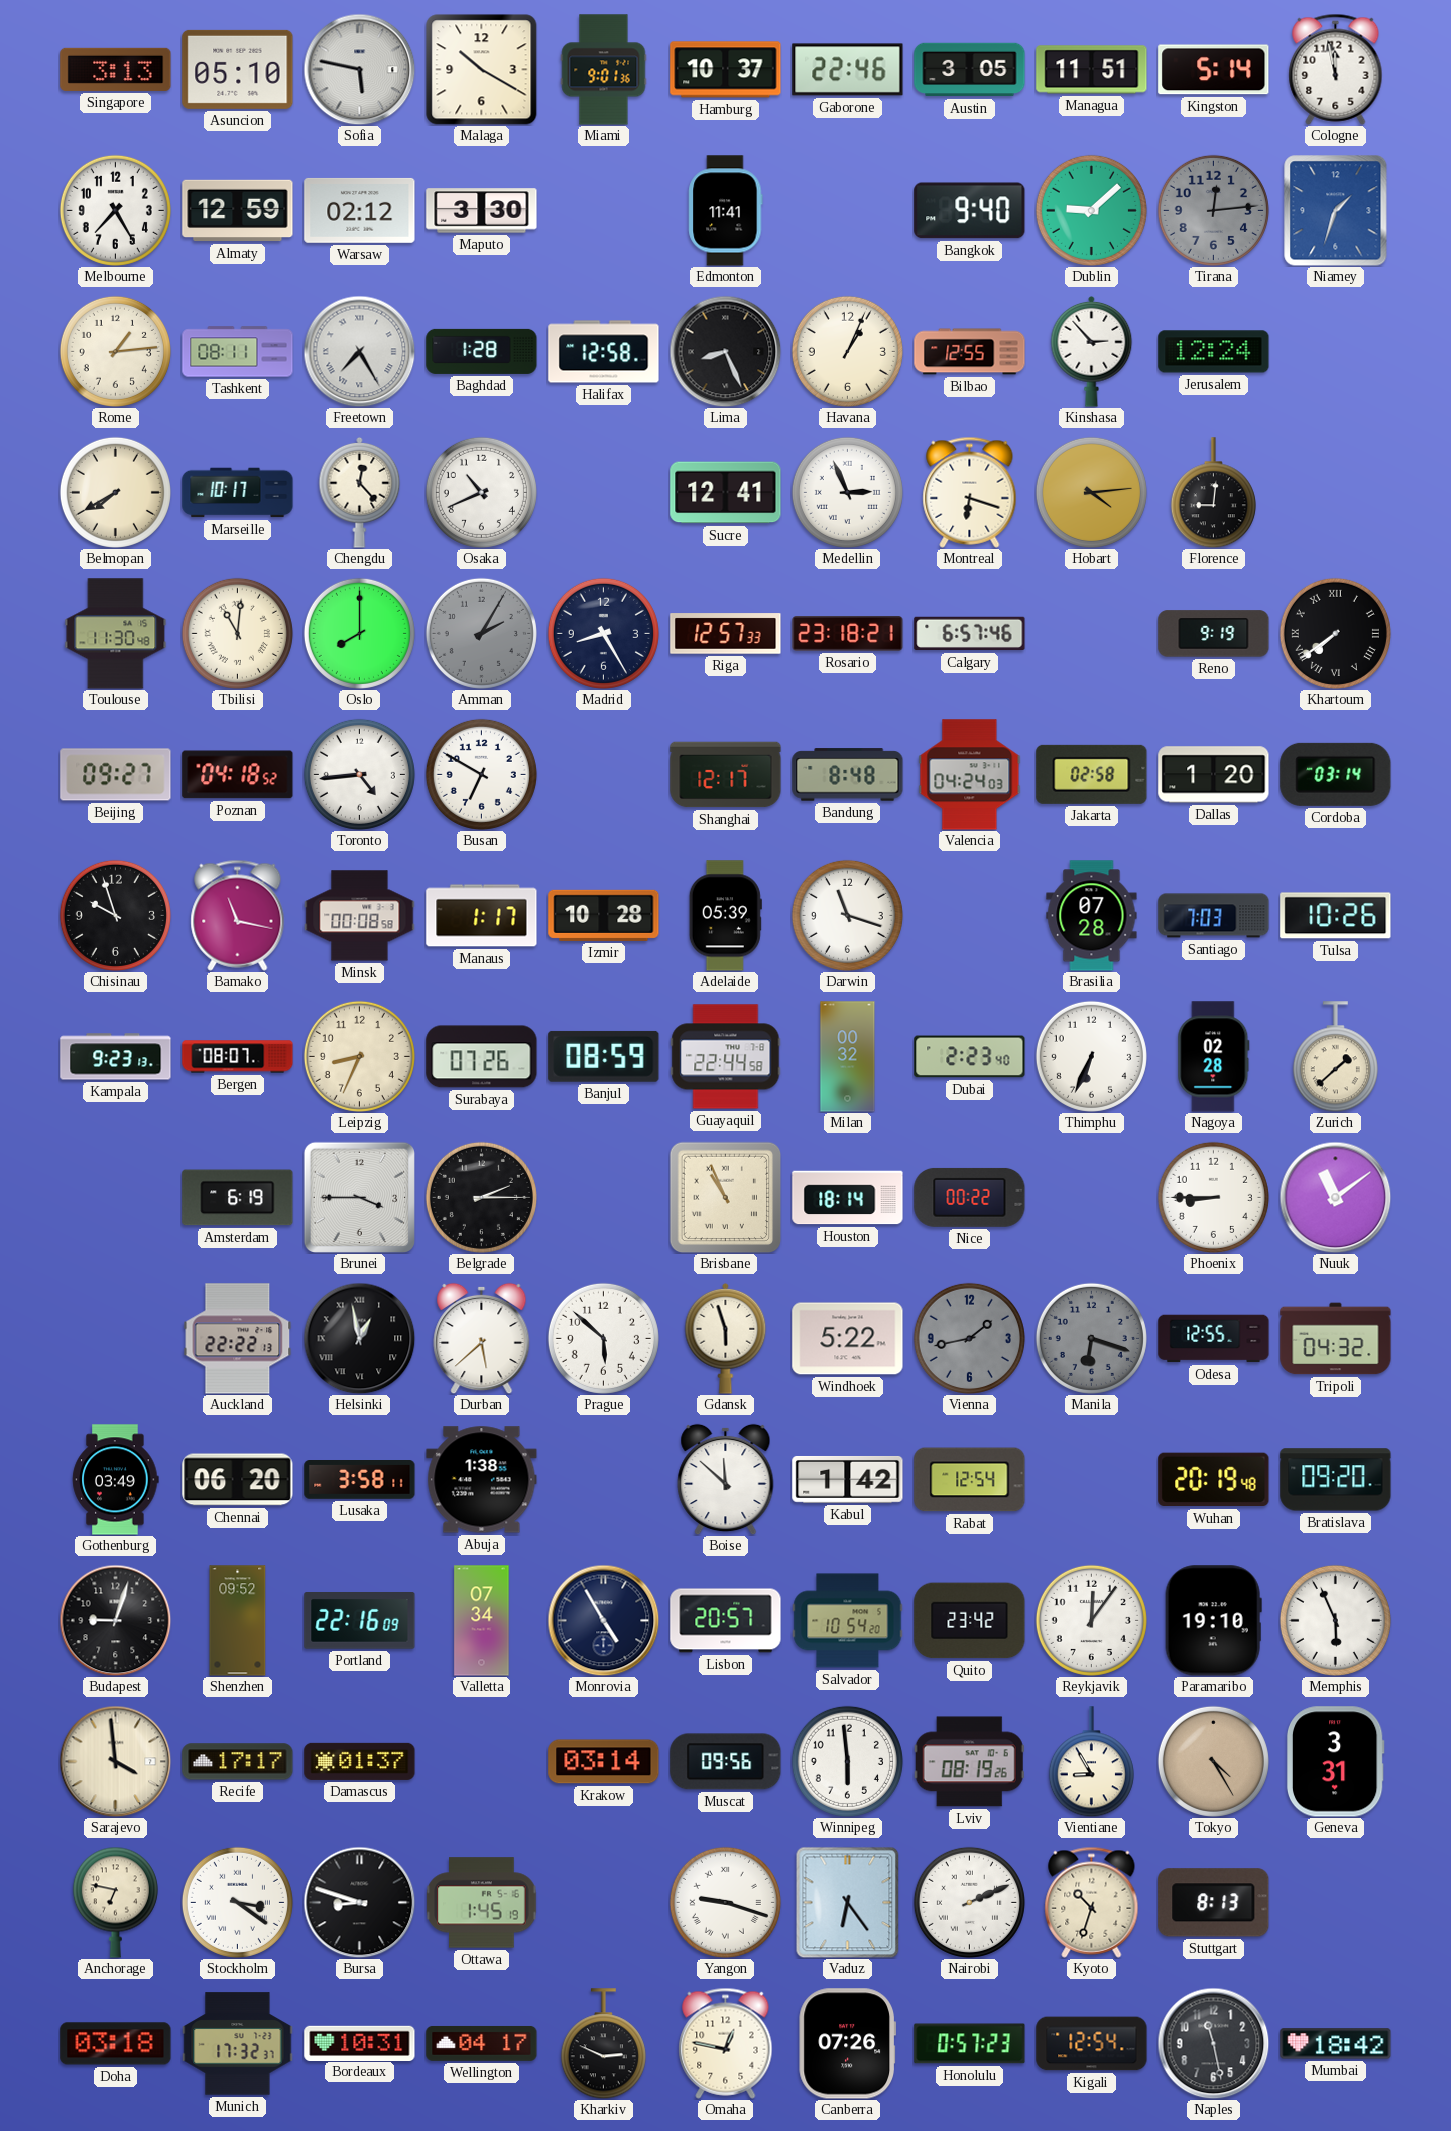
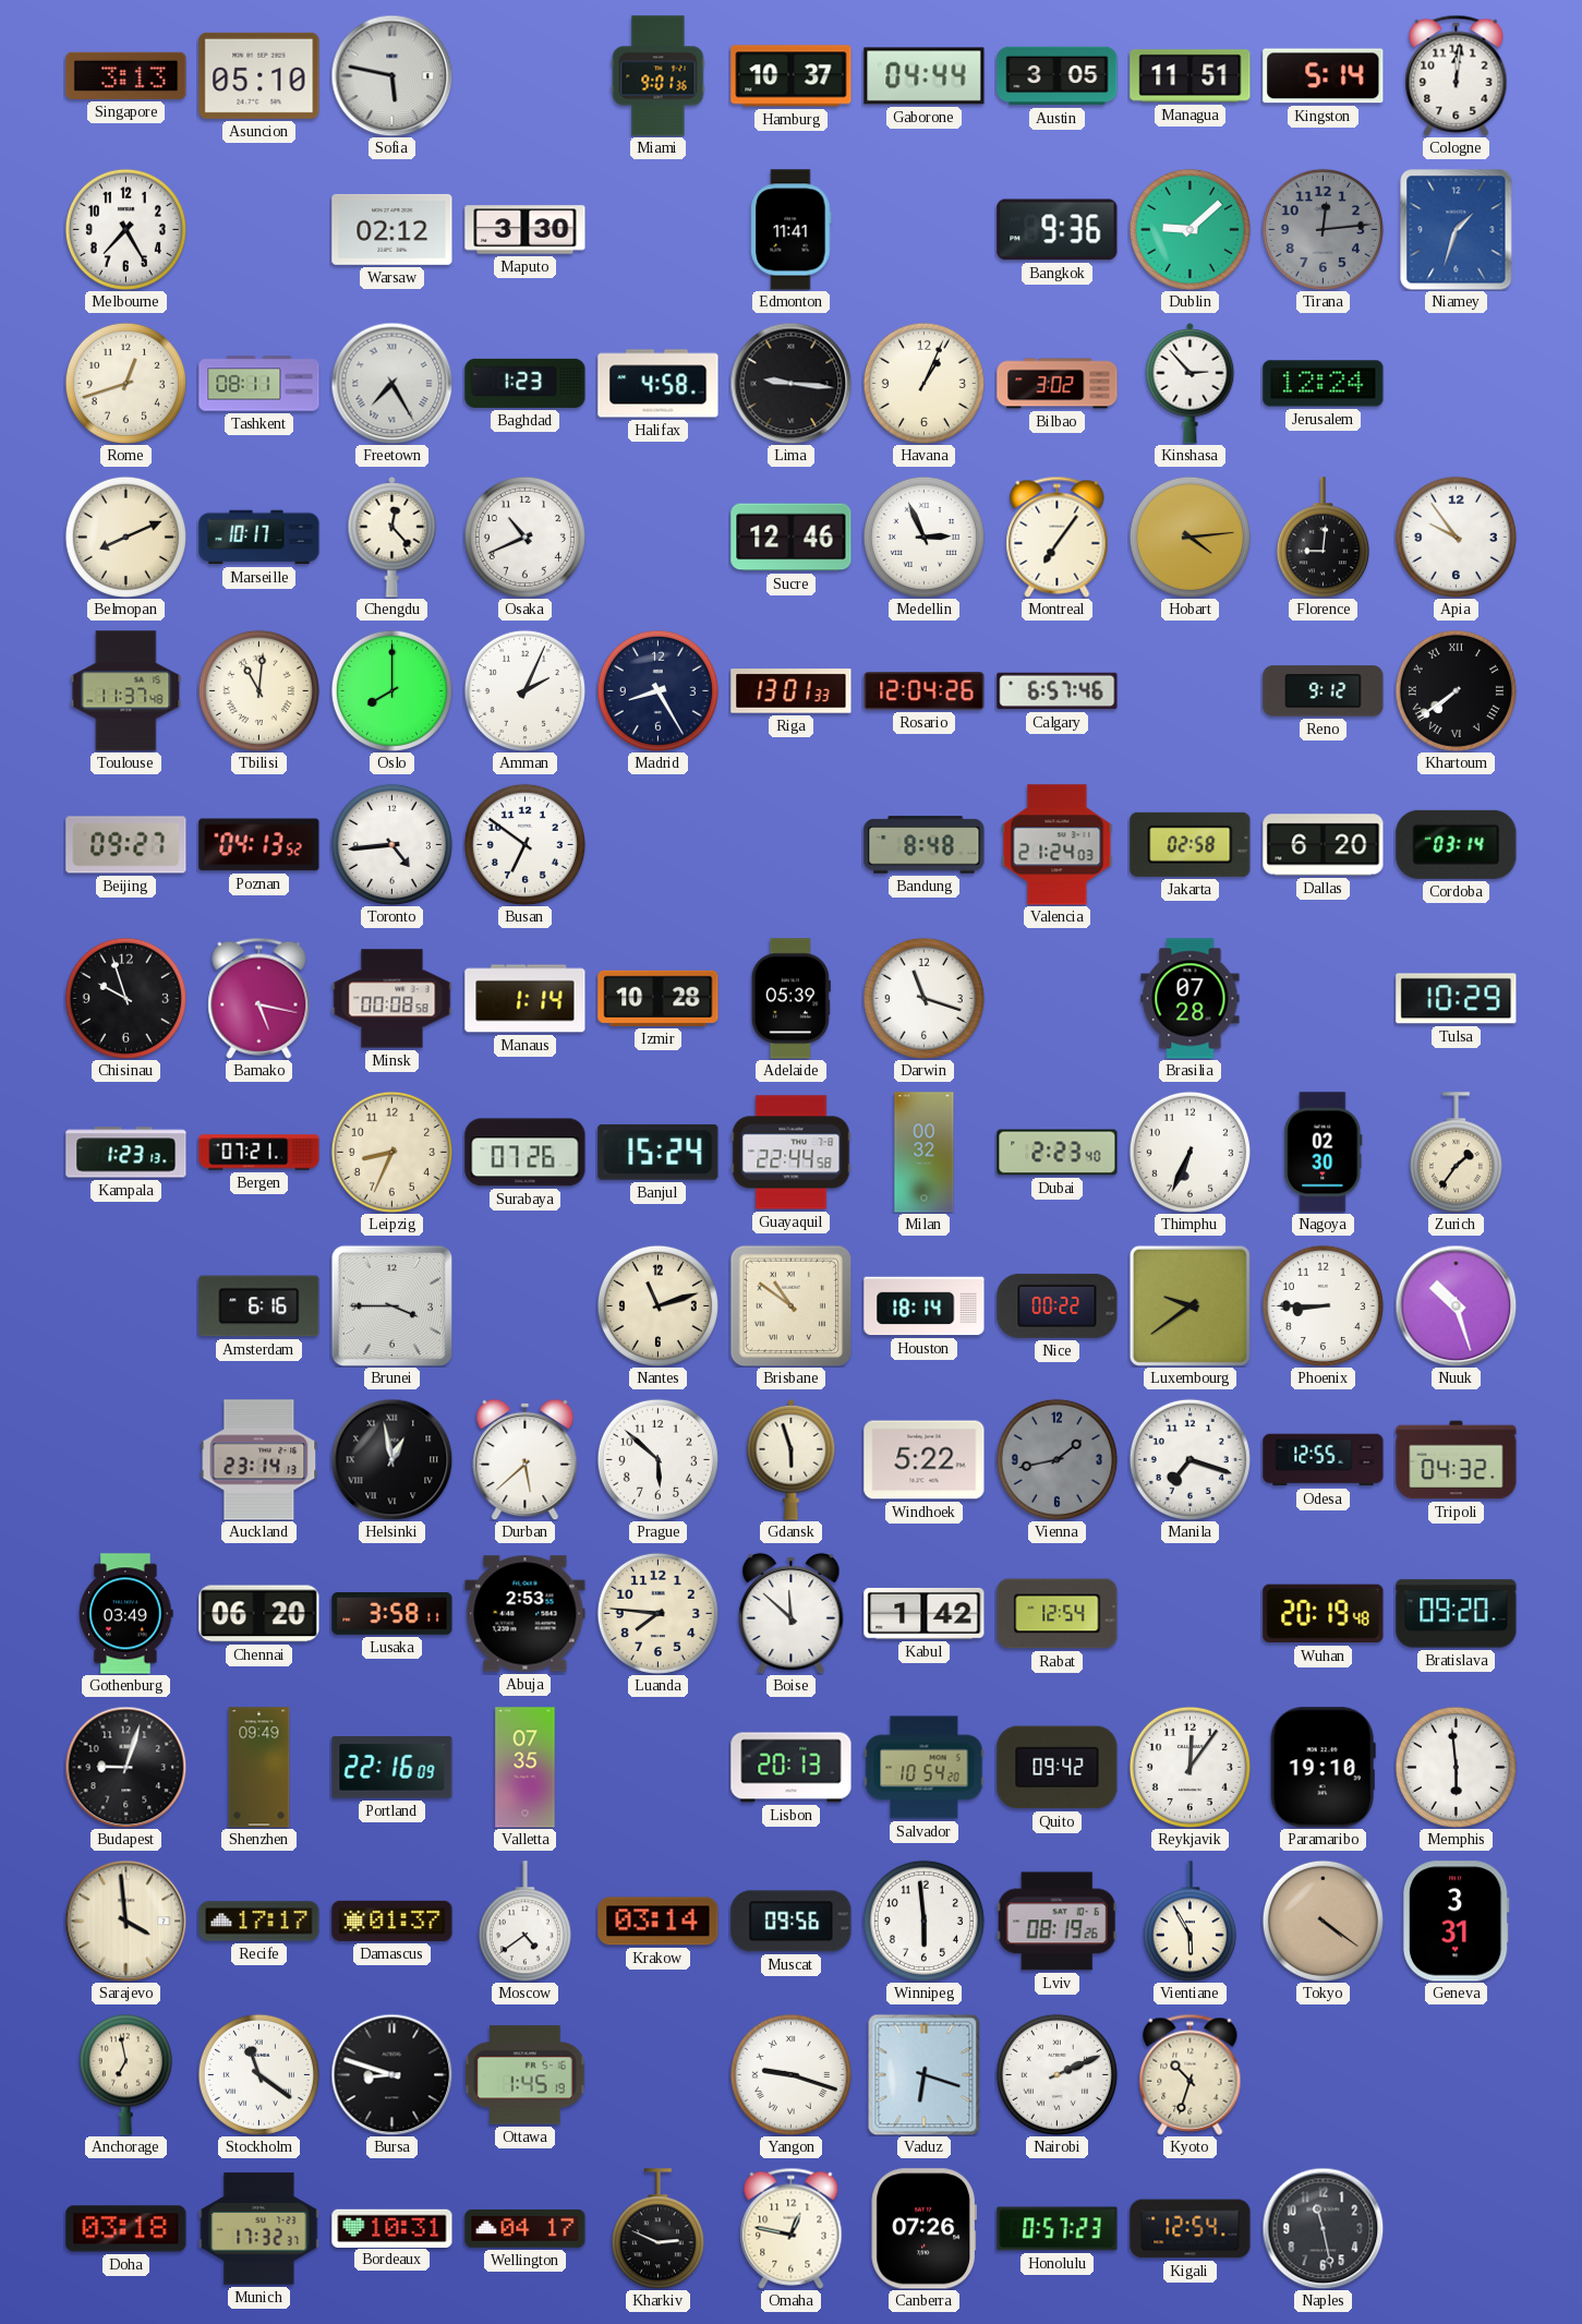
Malaga: 10:20 -> none
Gaborone: 22:46 -> 04:44
Cologne: 11:58 -> 12:01
Almaty: 12:59 -> none
Bangkok: 9:40 -> 9:36
Rome: 1:14 -> 12:42
Baghdad: 1:28 -> 1:23
Halifax: 12:58 -> 4:58
Lima: 8:26 -> 9:16
Bilbao: 12:55 -> 3:02
Belmopan: 7:40 -> 8:11
Sucre: 12:41 -> 12:46
Montreal: 6:18 -> 7:06
Apia: none -> 9:54
Toulouse: 11:30 -> 11:37
Amman: 2:05 -> 2:04
Amman dial: grey -> white
Riga: 12:57 -> 13:01
Rosario: 23:18 -> 12:04
Reno: 9:19 -> 9:12
Poznan: 04:18 -> 04:13
Busan: 6:50 -> 6:51
Shanghai: 12:17 -> none
Valencia: 04:24 -> 21:24
Dallas: 1:20 -> 6:20
Bamako: 11:17 -> 5:17
Manaus: 1:17 -> 1:14
Santiago: 7:03 -> none
Tulsa: 10:26 -> 10:29
Kampala: 9:23 -> 1:23
Bergen: 08:07 -> 07:21
Banjul: 08:59 -> 15:24
Nagoya: 02:28 -> 02:30
Zurich: 1:38 -> 1:36
Amsterdam: 6:19 -> 6:16
Belgrade: 2:15 -> none
Nantes: none -> 11:12
Brisbane: 10:56 -> 10:51
Luxembourg: none -> 9:39
Nuuk: 11:09 -> 10:27
Auckland: 22:22 -> 23:14
Manila: 6:18 -> 7:18
Manila dial: grey -> white
Abuja: 1:38 -> 2:53
Luanda: none -> 7:46
Shenzhen: 09:52 -> 09:49
Valletta: 07:34 -> 07:35
Monrovia: 4:55 -> none
Lisbon: 20:57 -> 20:13
Quito: 23:42 -> 09:42
Memphis: 5:56 -> 5:59
Moscow: none -> 4:39
Vientiane: 8:55 -> 5:55
Tokyo: 4:25 -> 4:21
Anchorage: 6:47 -> 6:58
Stockholm: 3:21 -> 11:21
Vaduz: 6:24 -> 6:18
Stuttgart: 8:13 -> none
Mumbai: 18:42 -> none
